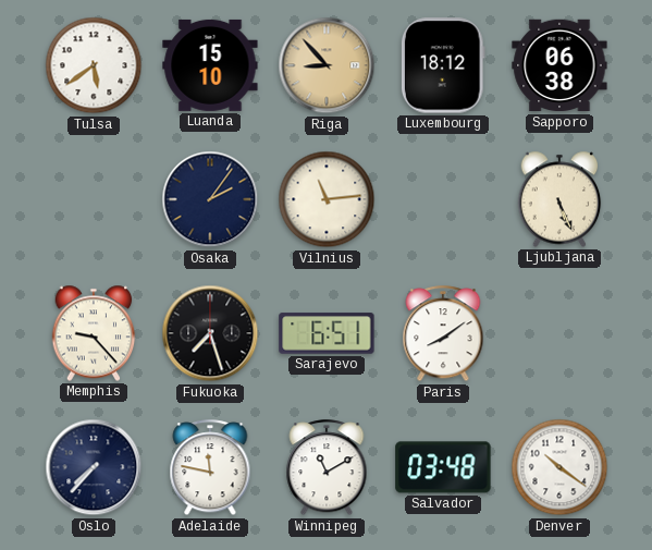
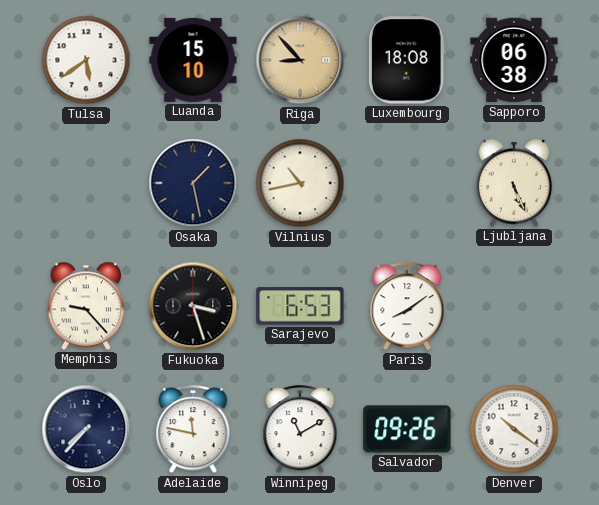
Luxembourg: 18:12 -> 18:08
Osaka: 2:06 -> 1:28
Vilnius: 11:14 -> 10:43
Fukuoka: 7:27 -> 3:27
Sarajevo: 6:51 -> 6:53
Salvador: 03:48 -> 09:26
